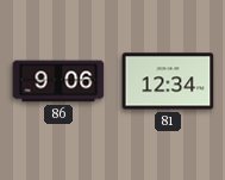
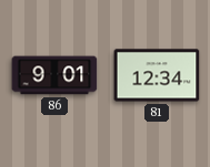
86: 9:06 -> 9:01
